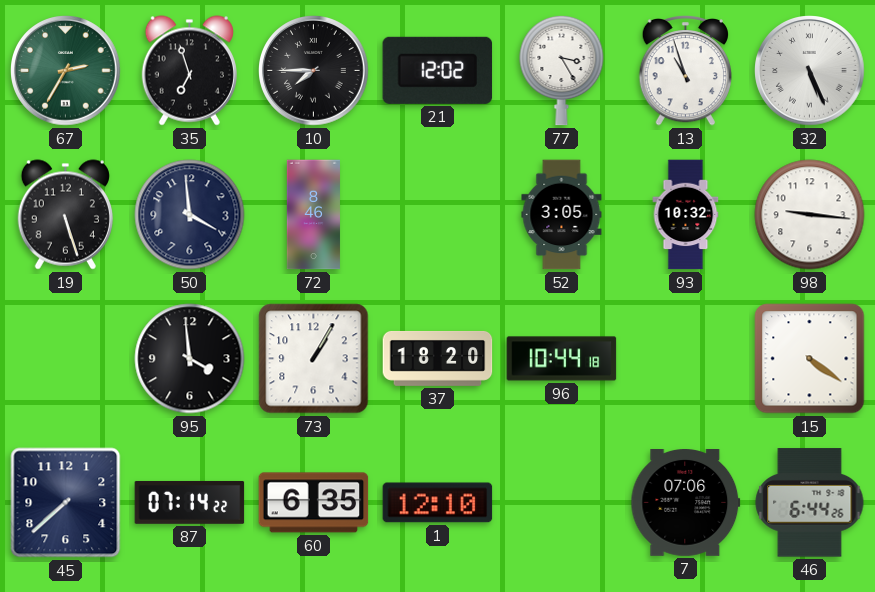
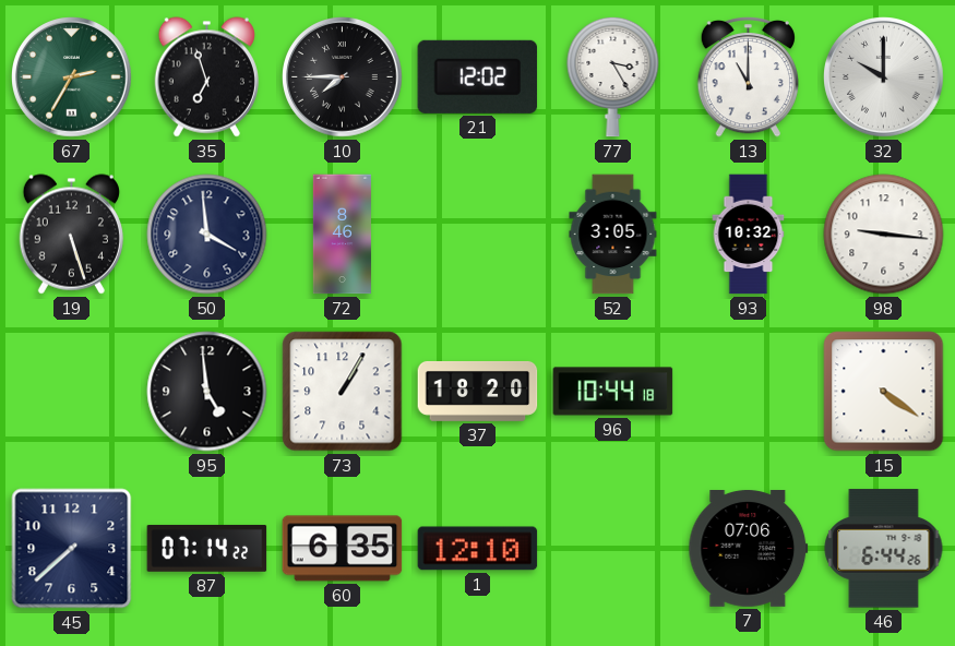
13: 10:57 -> 11:00
32: 5:26 -> 10:00
95: 3:59 -> 4:59
